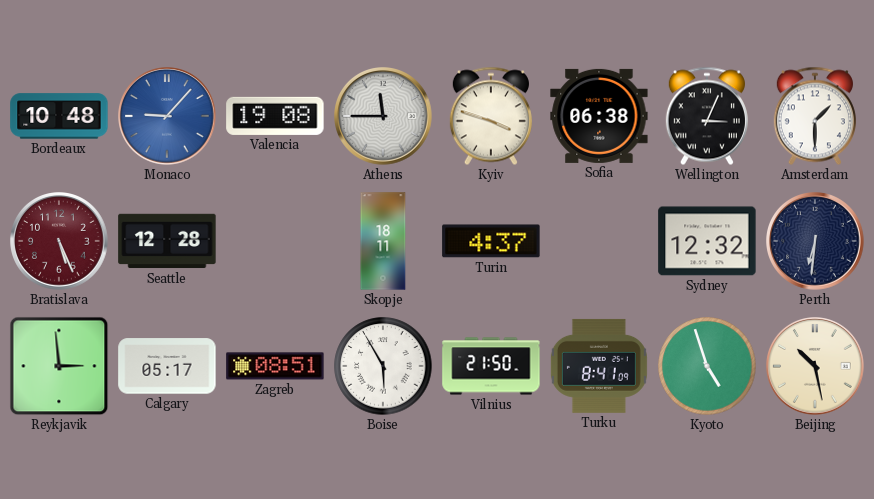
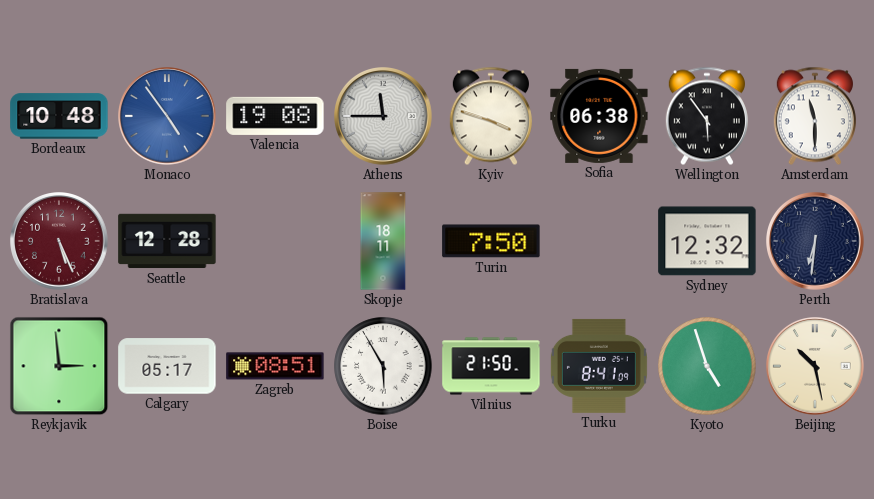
Monaco: 9:07 -> 4:54
Wellington: 3:04 -> 5:54
Amsterdam: 1:30 -> 11:30
Turin: 4:37 -> 7:50
